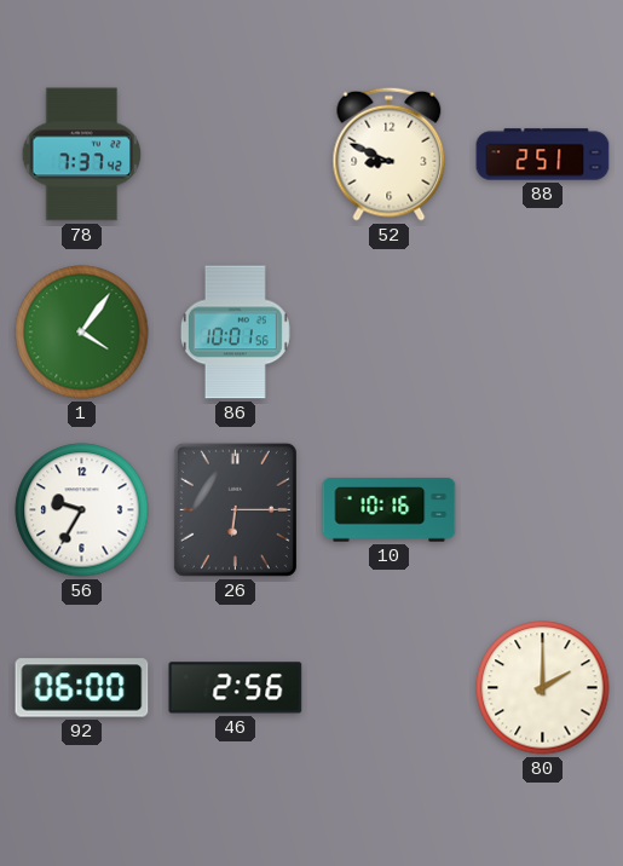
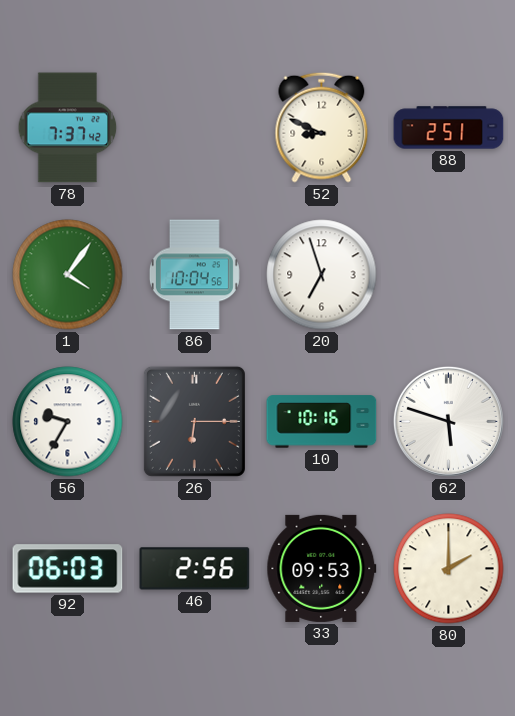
86: 10:01 -> 10:04
20: none -> 6:57
62: none -> 5:48
92: 06:00 -> 06:03
33: none -> 09:53
